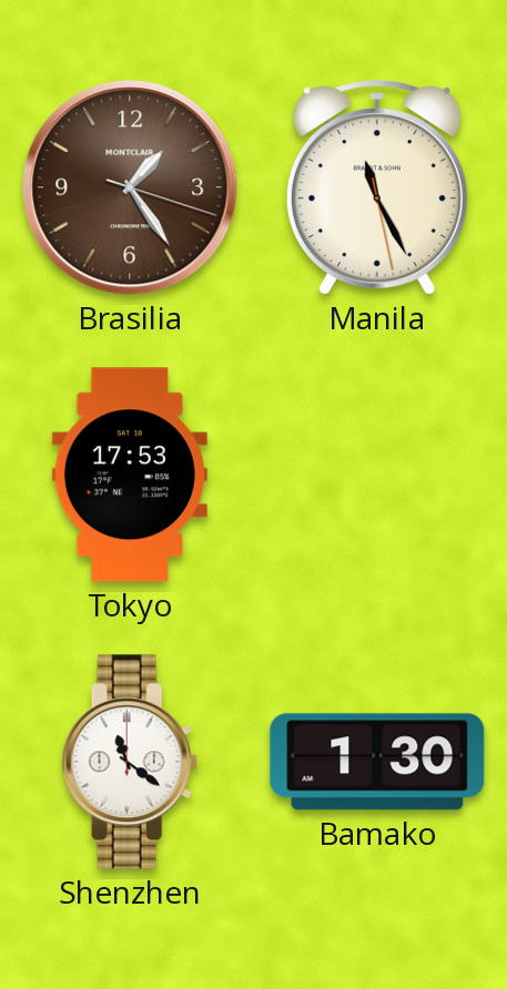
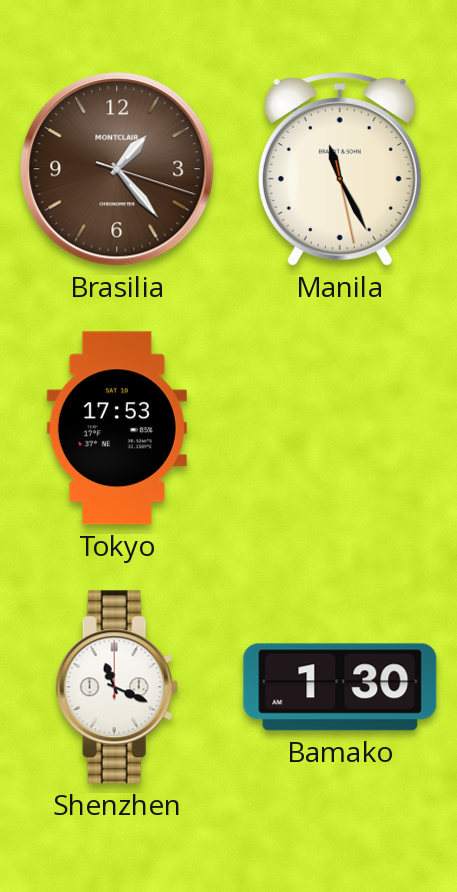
Brasilia: 1:24 -> 1:23
Shenzhen: 11:21 -> 11:19
